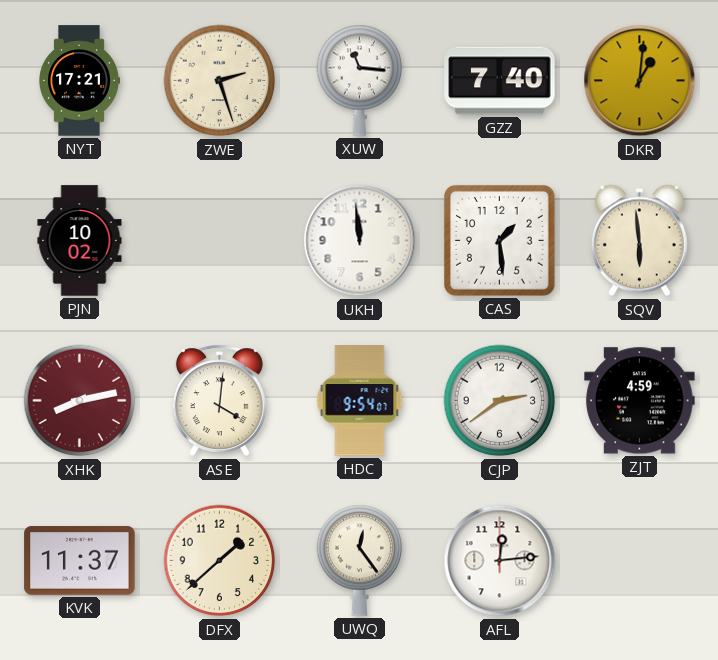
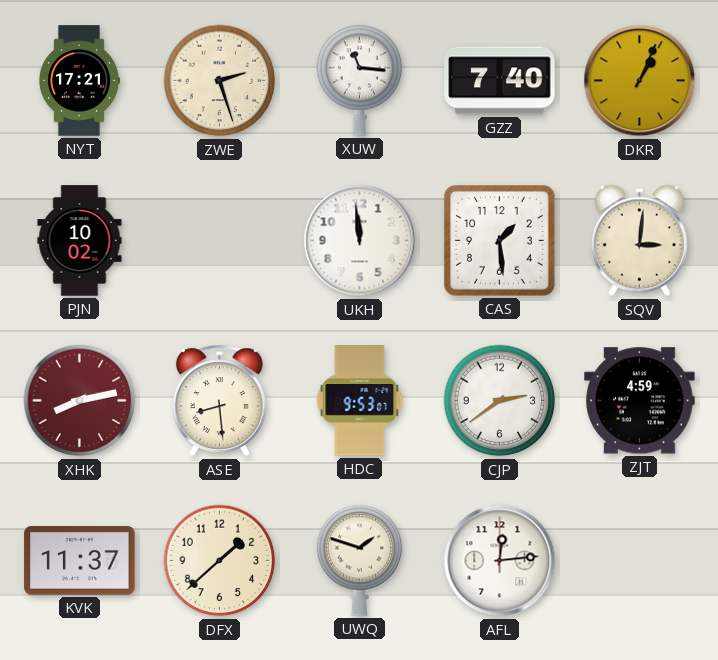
DKR: 1:01 -> 1:04
SQV: 5:59 -> 3:01
ASE: 4:01 -> 8:29
HDC: 9:54 -> 9:53
UWQ: 12:24 -> 1:48
